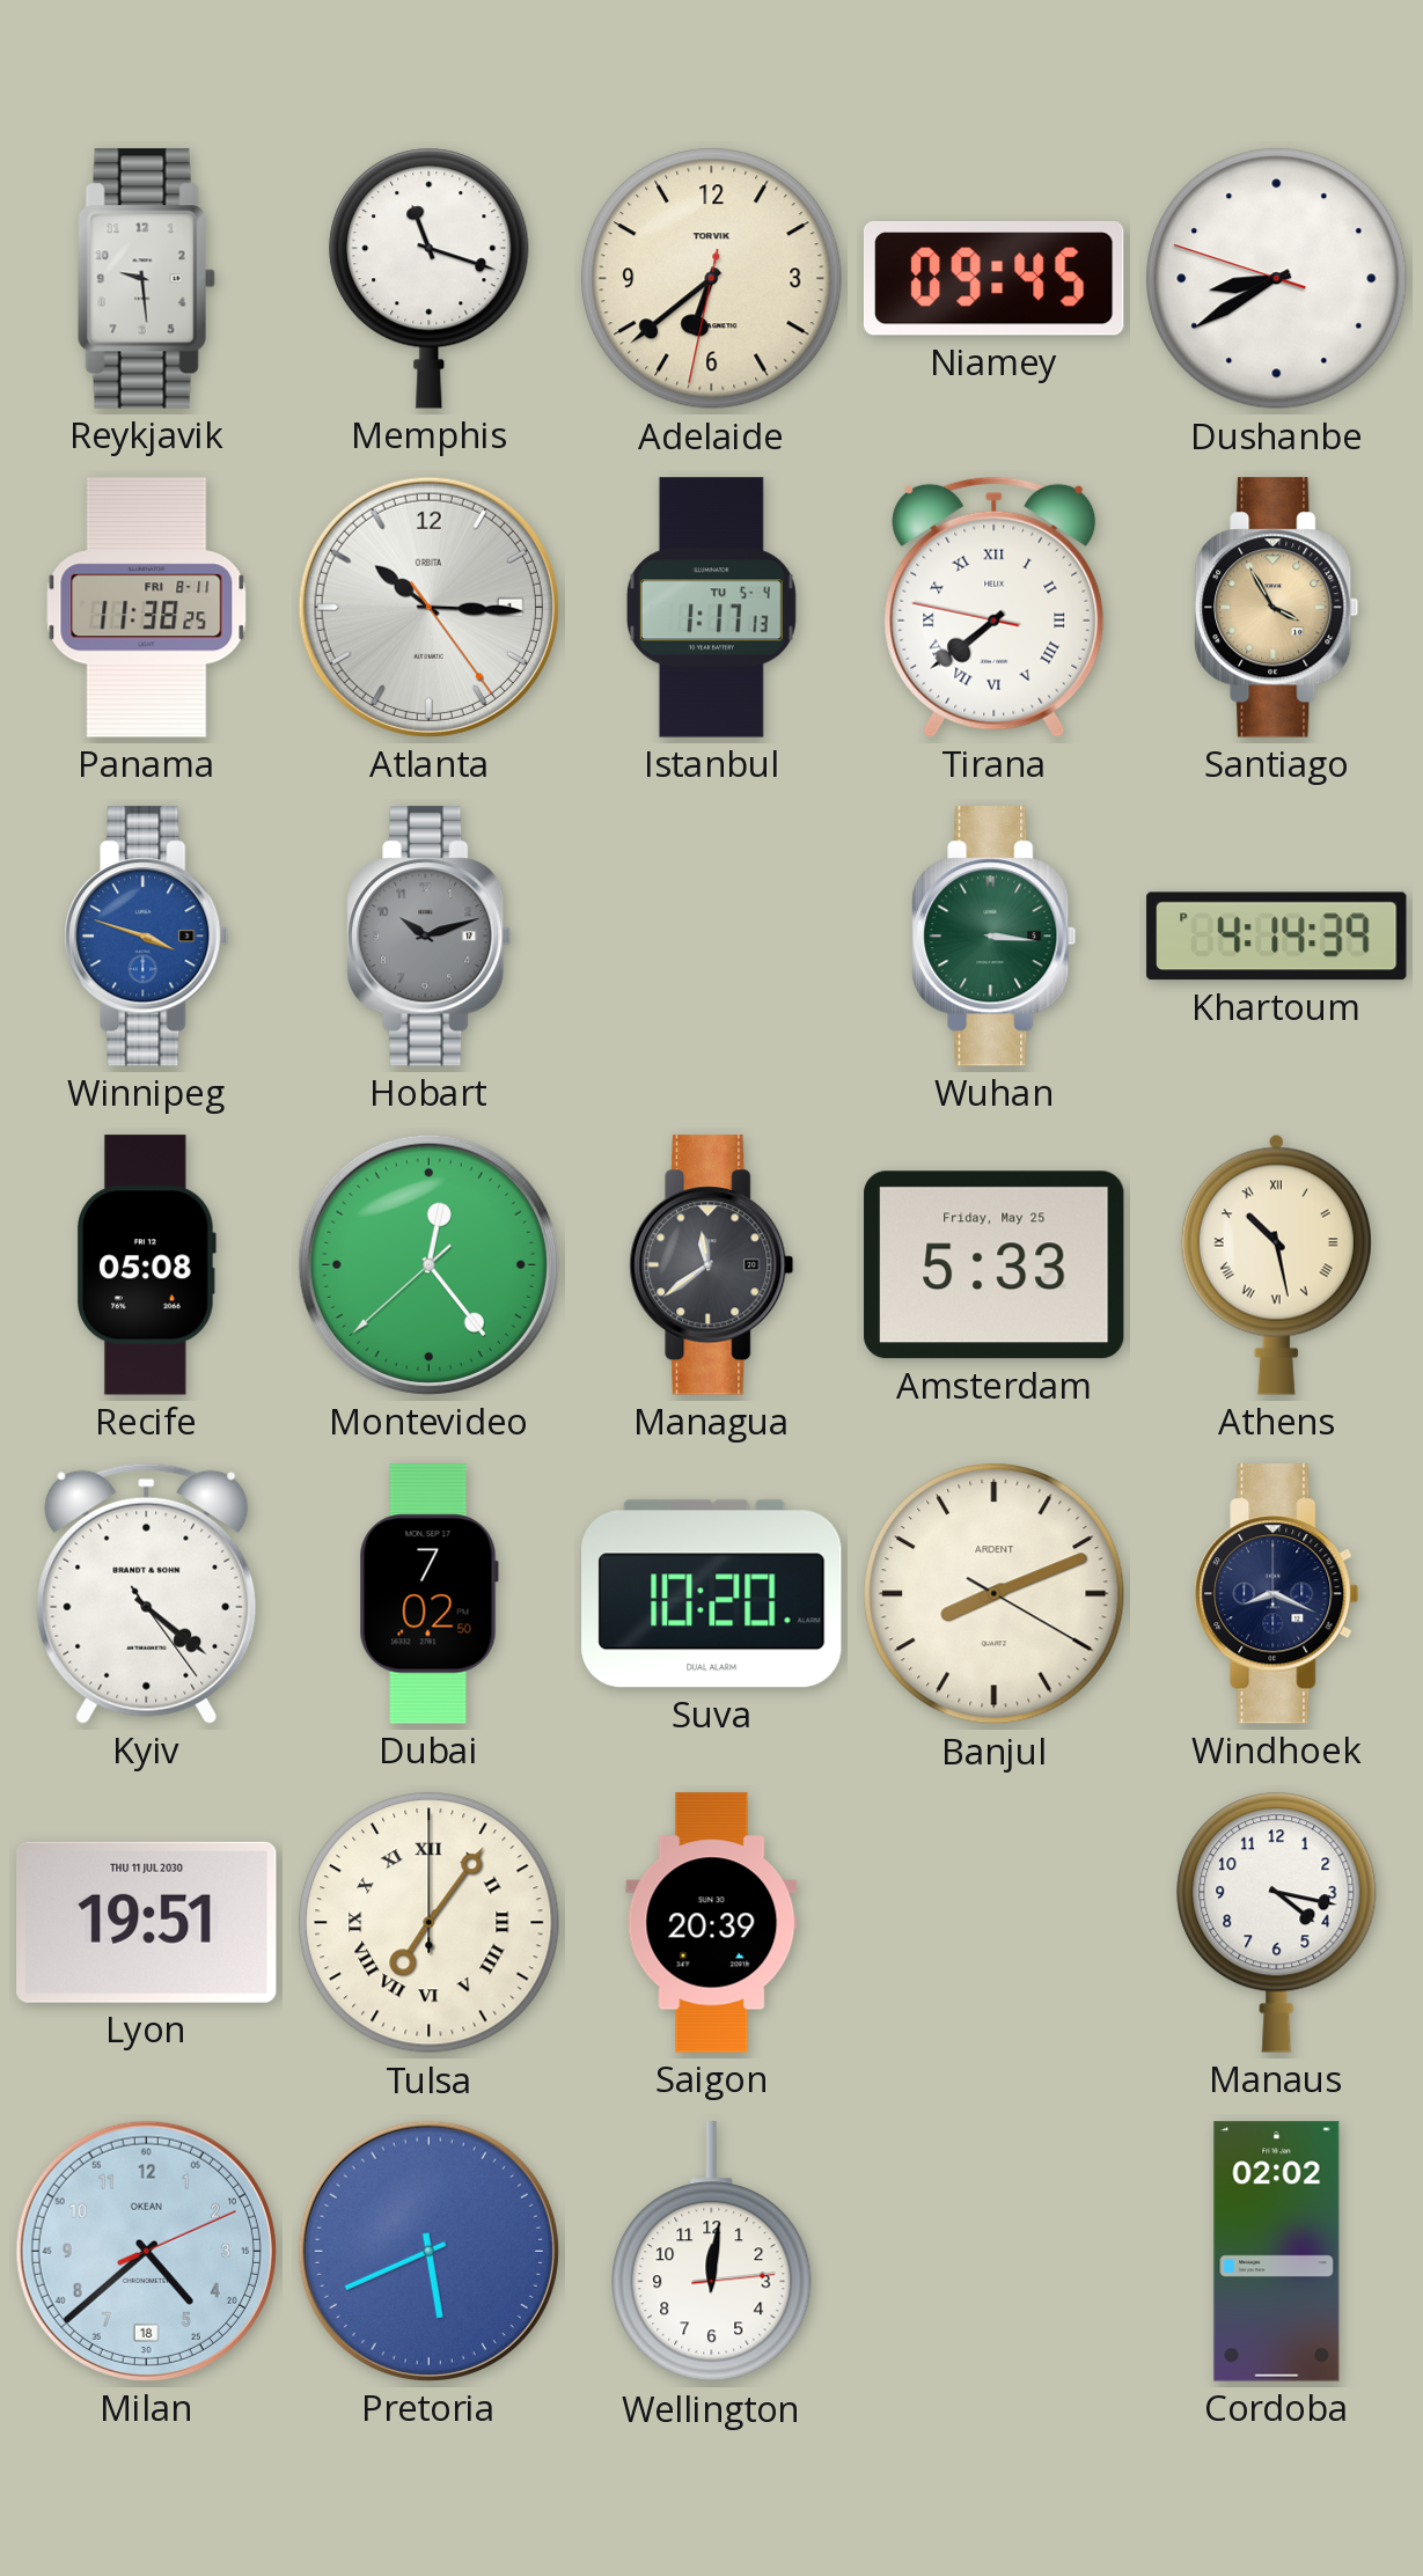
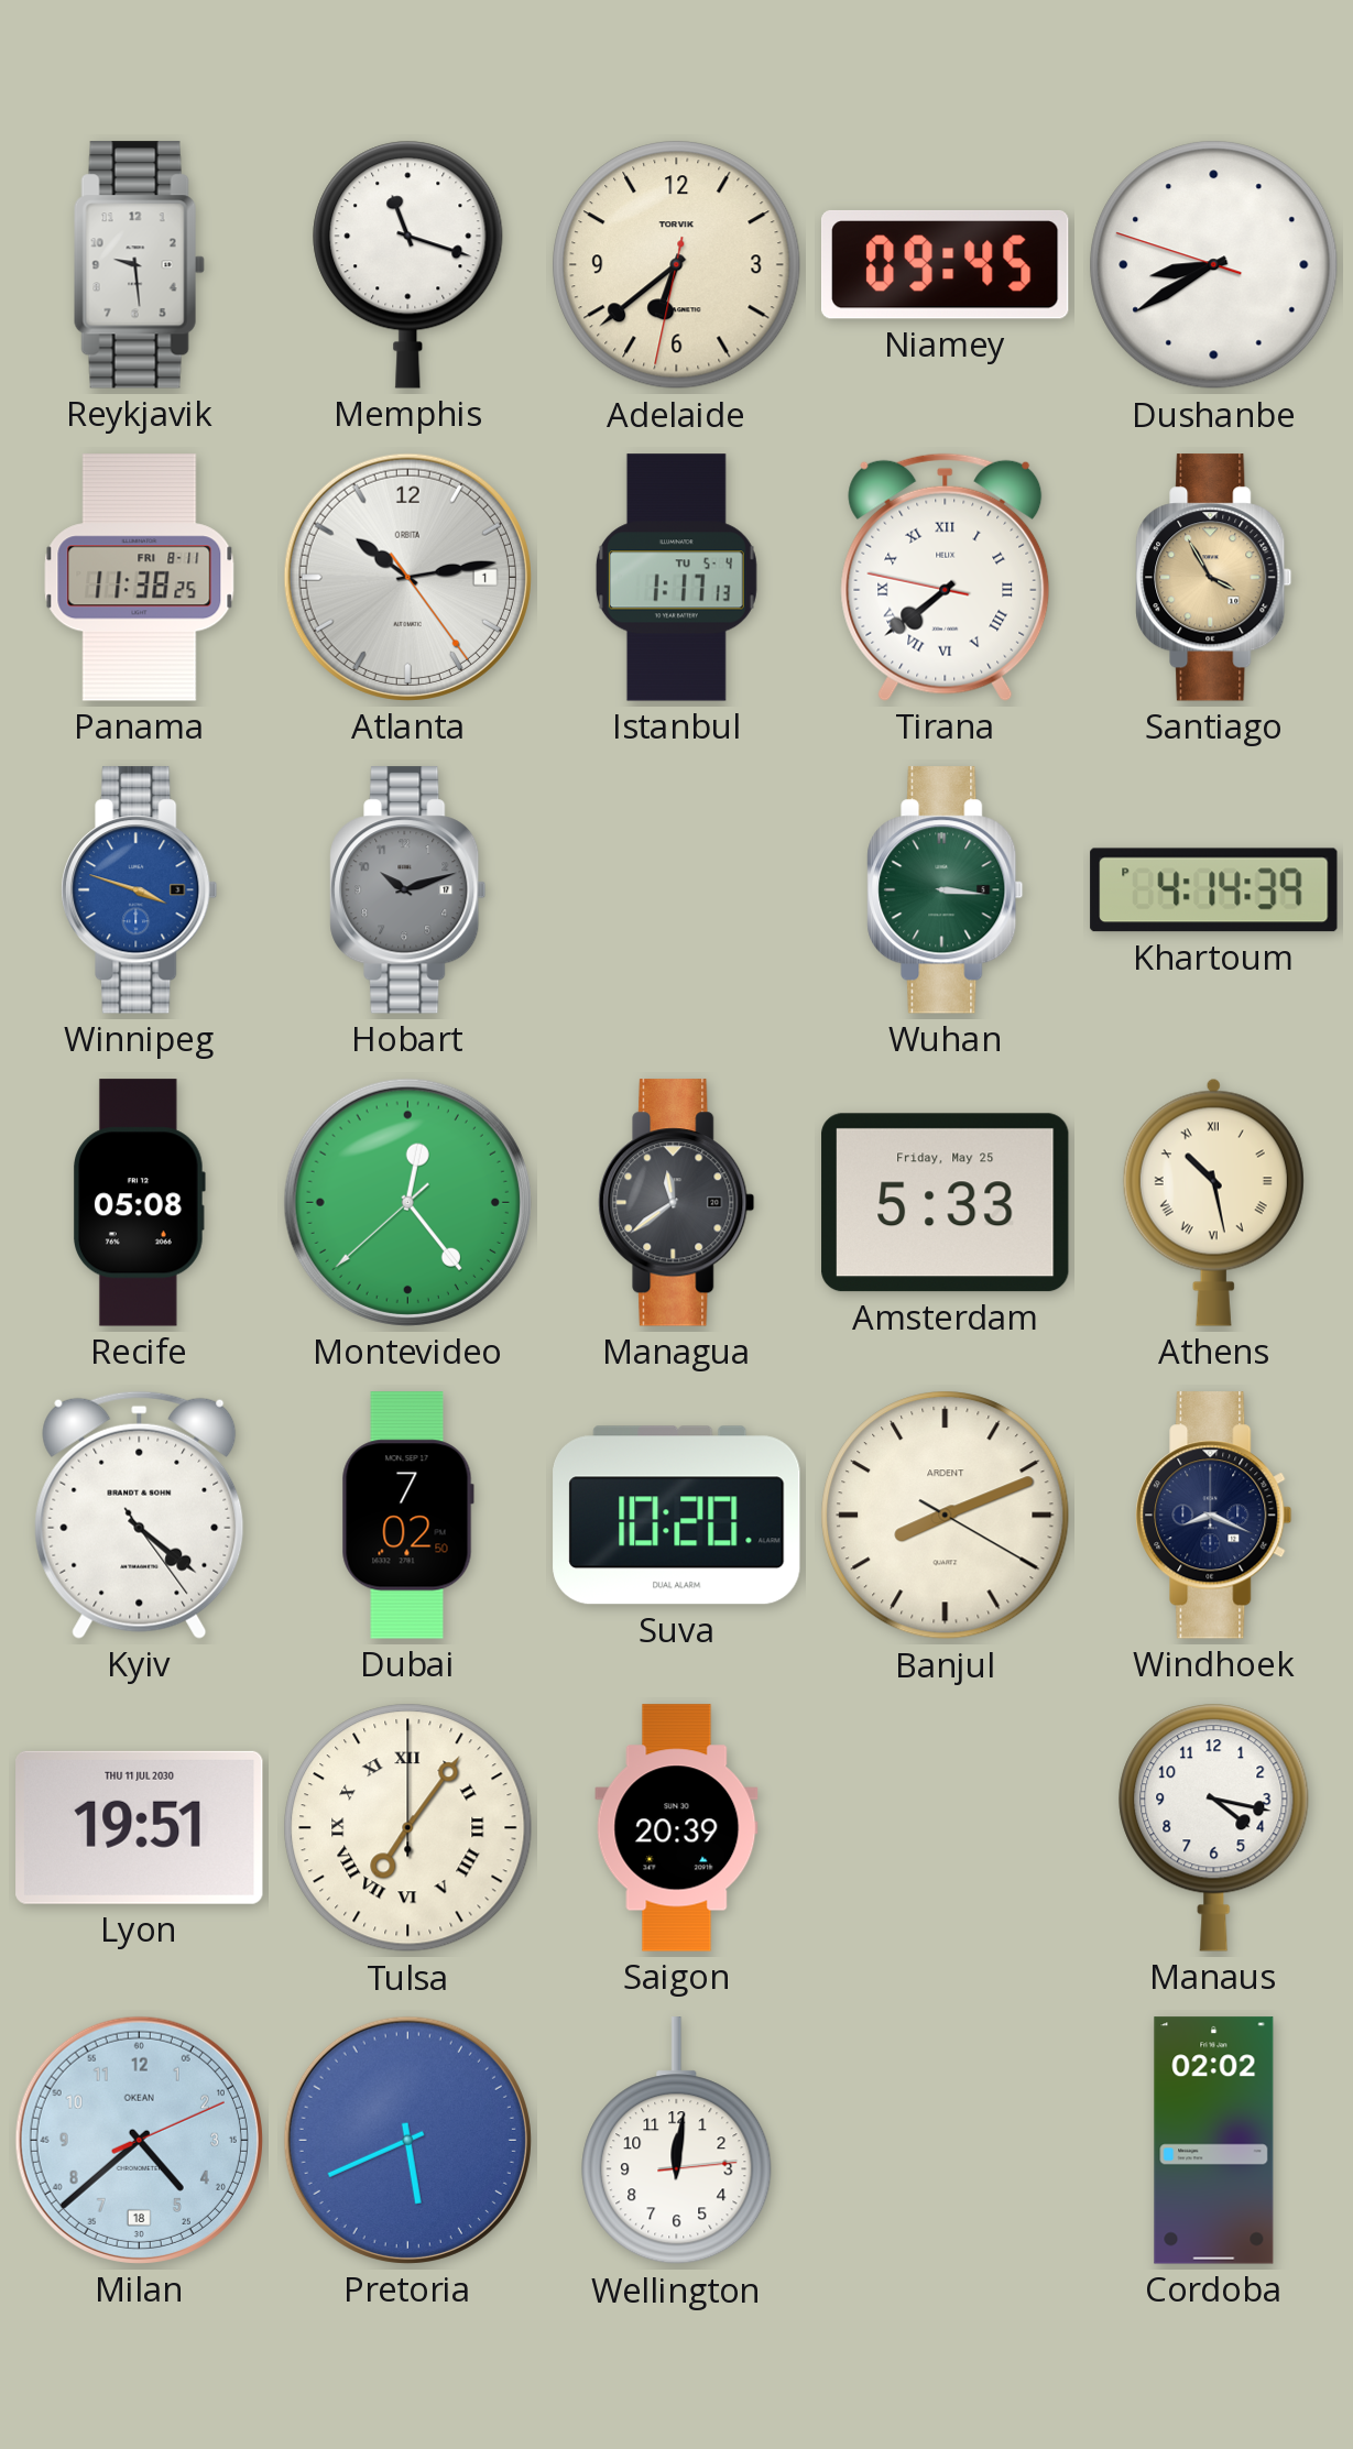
Atlanta: 10:15 -> 10:13
